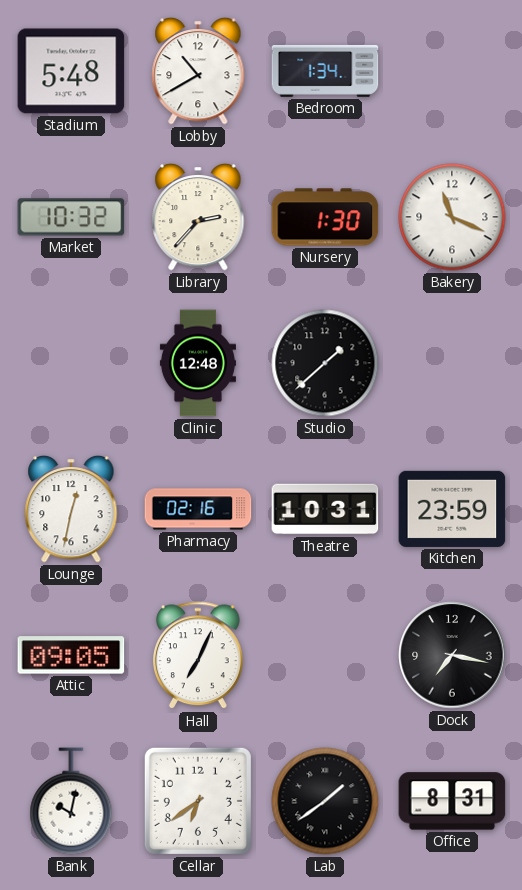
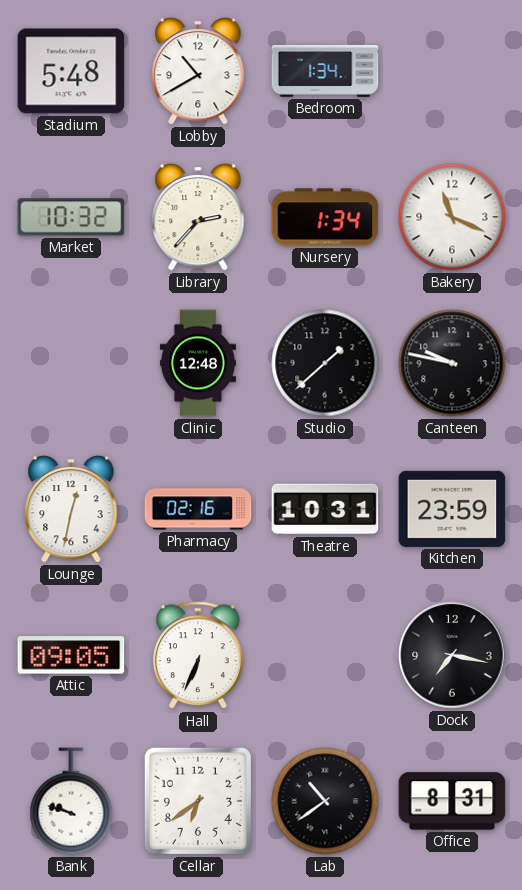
Nursery: 1:30 -> 1:34
Canteen: none -> 9:47
Hall: 7:04 -> 6:34
Bank: 10:02 -> 9:48
Lab: 1:39 -> 10:39
